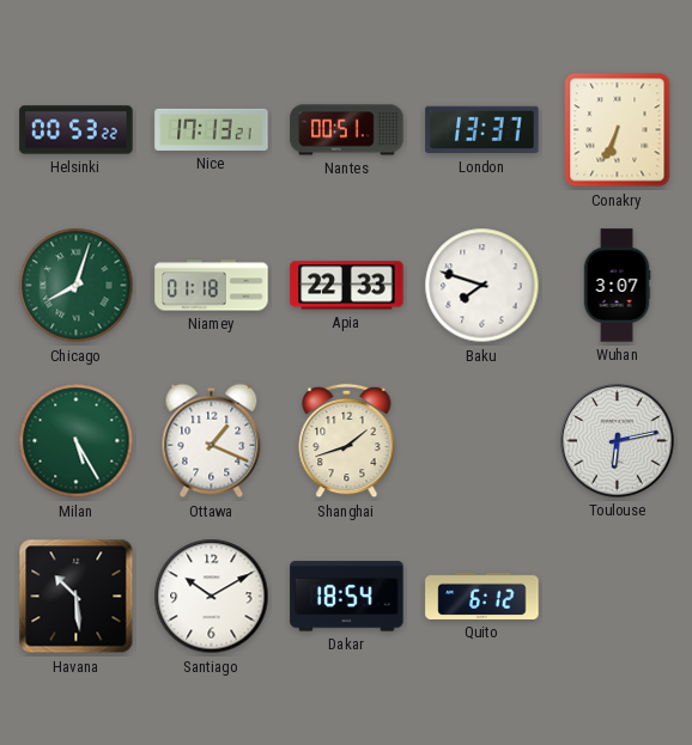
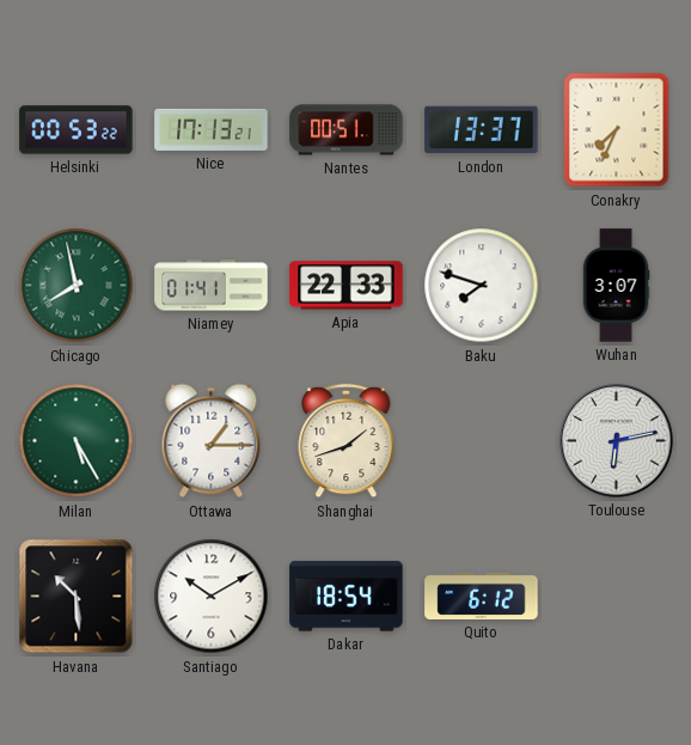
Conakry: 6:34 -> 7:34
Chicago: 8:03 -> 7:58
Niamey: 01:18 -> 01:41
Ottawa: 1:19 -> 1:15
